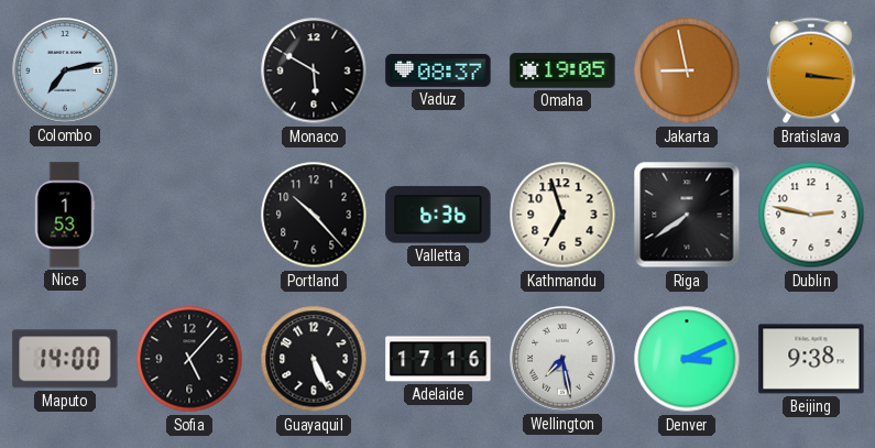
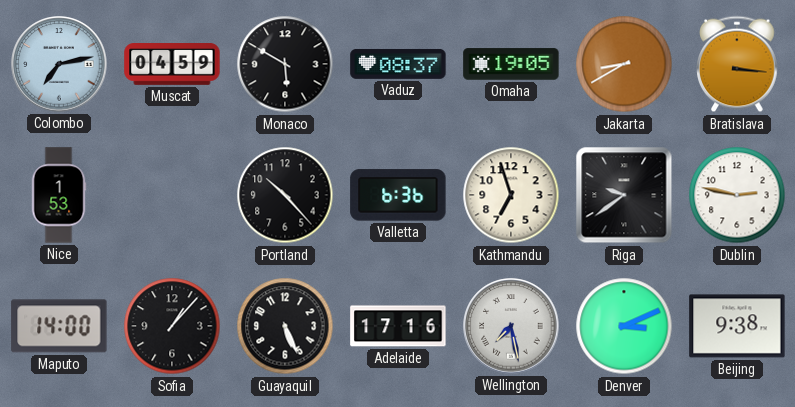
Muscat: none -> 04:59
Jakarta: 8:58 -> 8:40
Riga: 7:39 -> 9:39
Sofia: 5:07 -> 1:07
